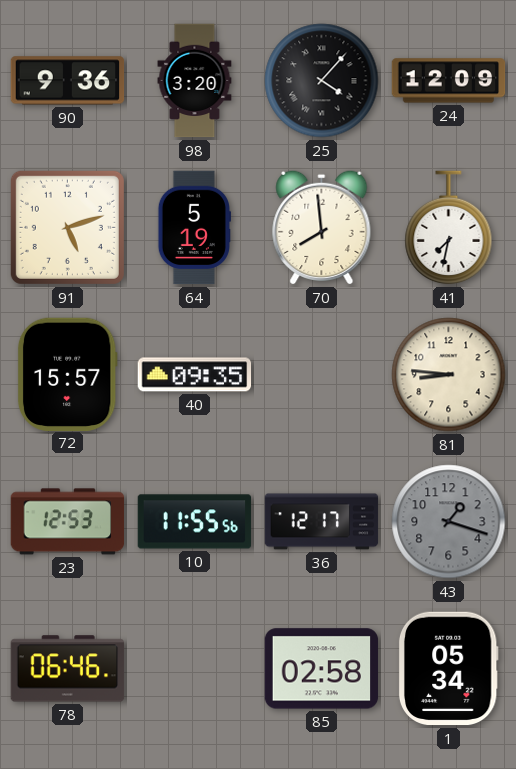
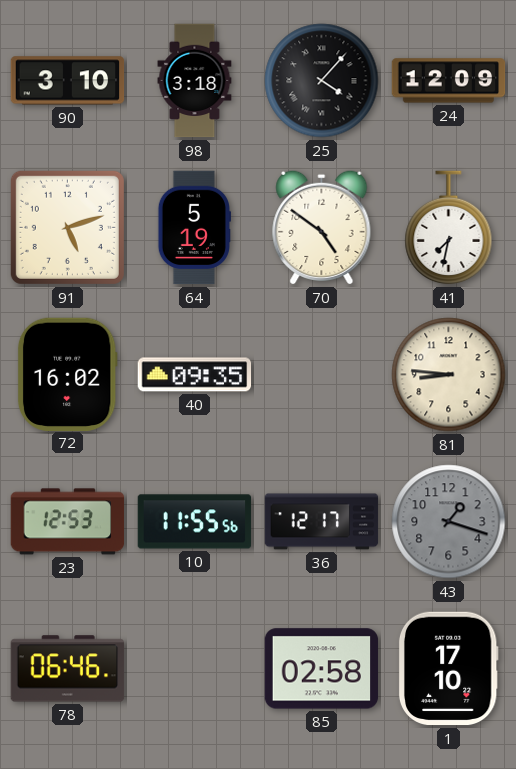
90: 9:36 -> 3:10
98: 3:20 -> 3:18
70: 7:59 -> 4:51
72: 15:57 -> 16:02
1: 05:34 -> 17:10
